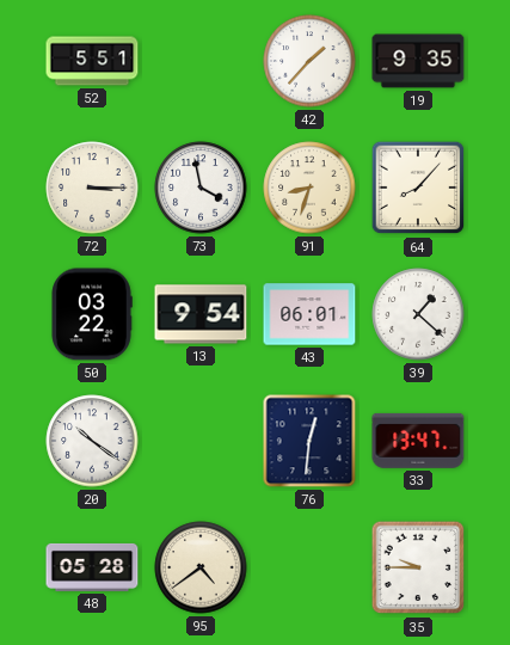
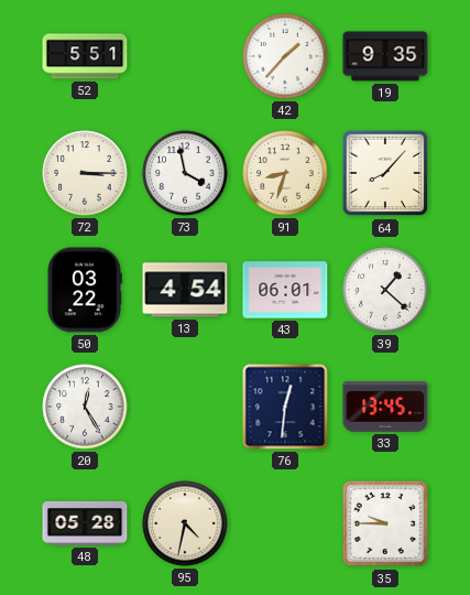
13: 9:54 -> 4:54
20: 10:21 -> 12:25
33: 13:47 -> 13:45
95: 4:39 -> 4:32
